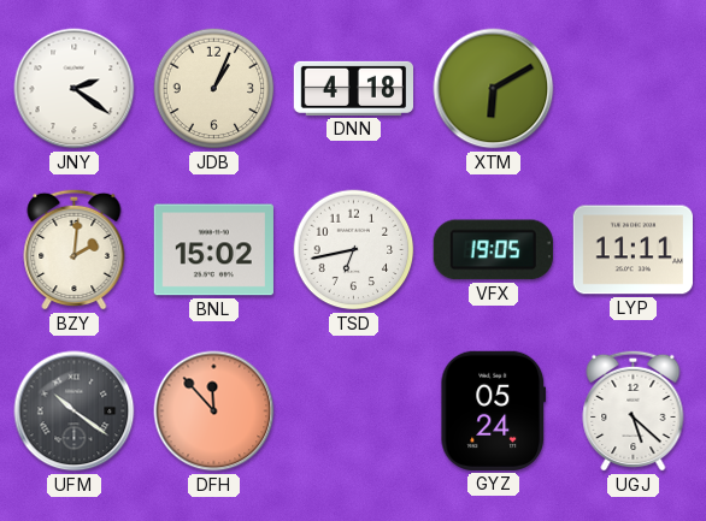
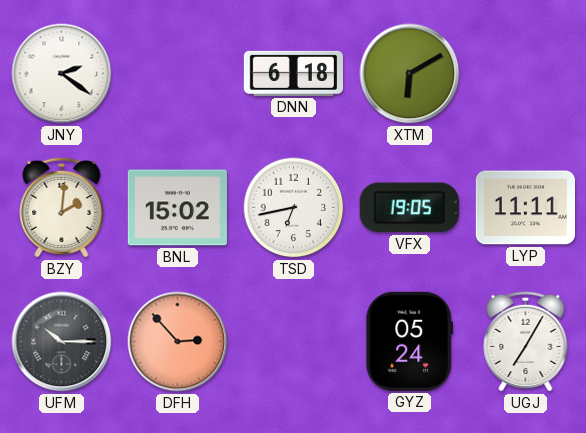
JDB: 1:04 -> none
DNN: 4:18 -> 6:18
UFM: 10:21 -> 10:15
DFH: 11:53 -> 2:53
UGJ: 5:22 -> 7:05
